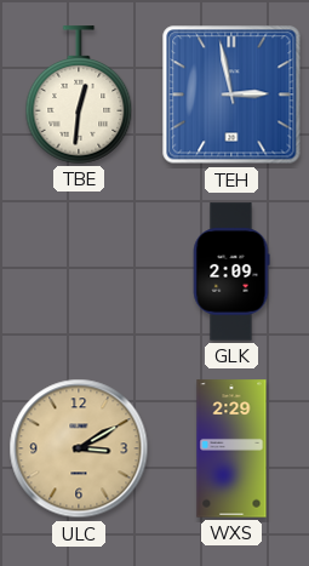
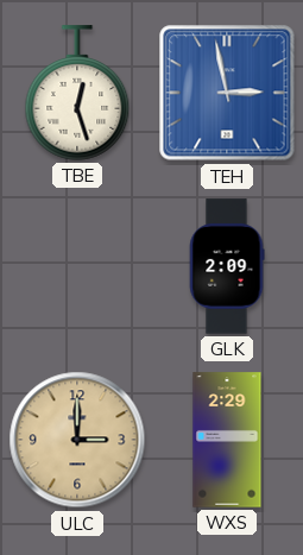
TBE: 12:31 -> 12:27
ULC: 3:10 -> 3:00
